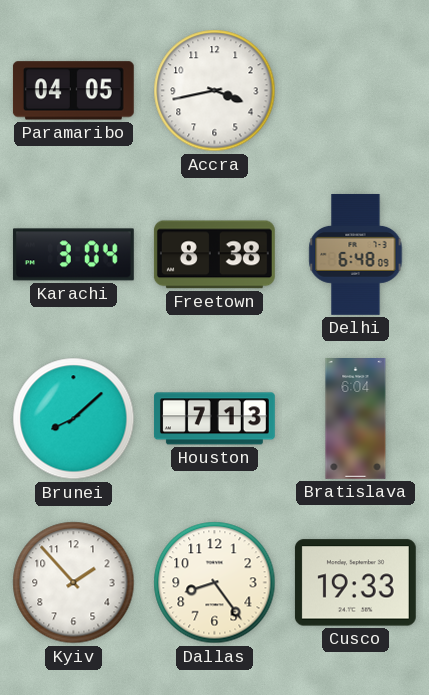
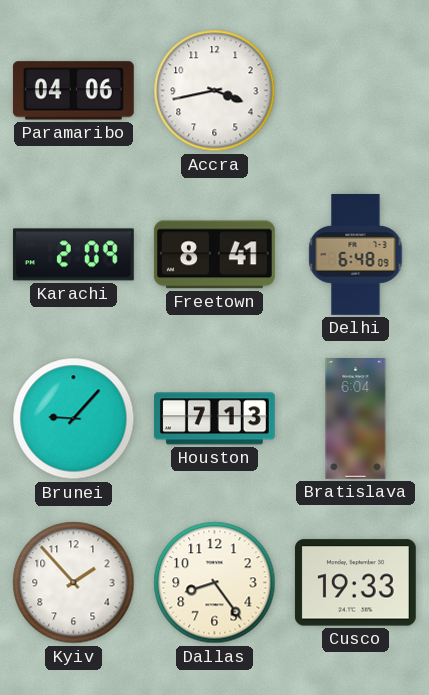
Paramaribo: 04:05 -> 04:06
Karachi: 3:04 -> 2:09
Freetown: 8:38 -> 8:41
Brunei: 8:08 -> 9:07
